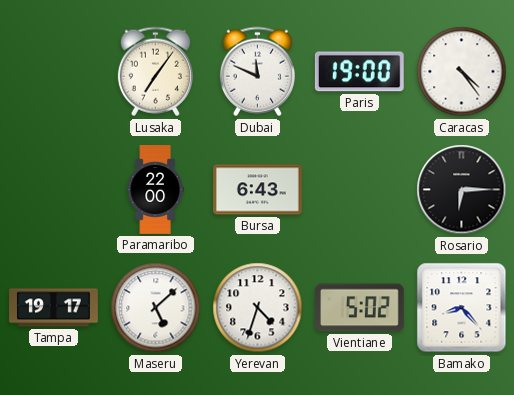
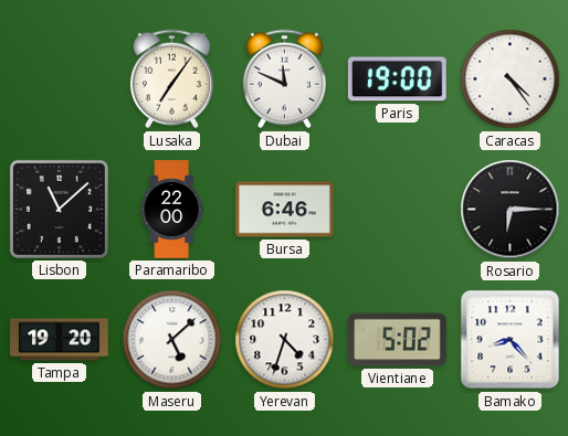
Lisbon: none -> 11:08
Bursa: 6:43 -> 6:46
Tampa: 19:17 -> 19:20
